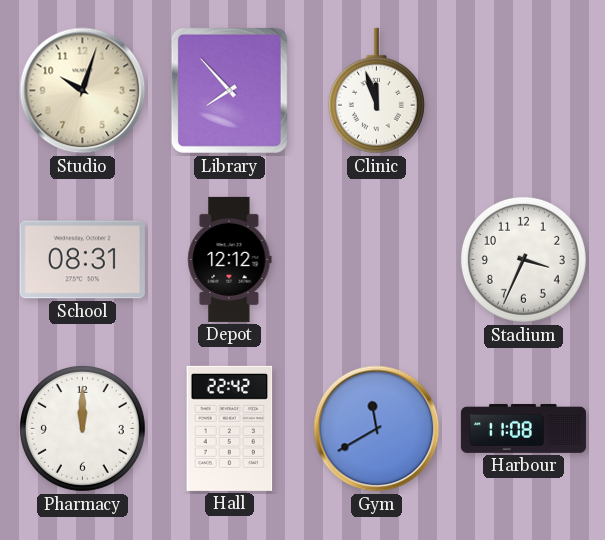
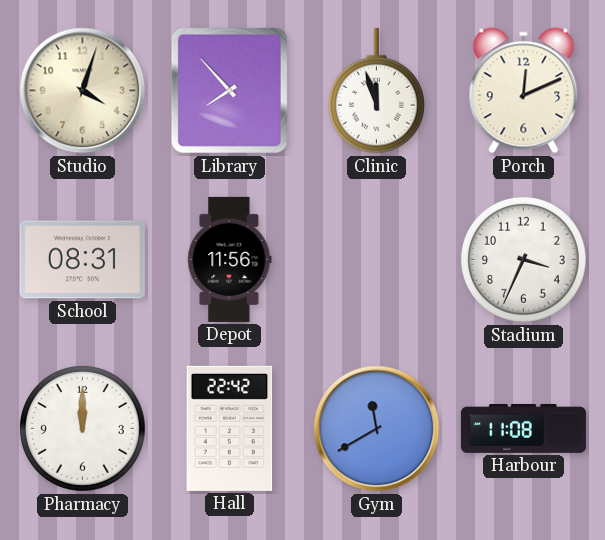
Studio: 10:03 -> 4:03
Porch: none -> 12:11
Depot: 12:12 -> 11:56
